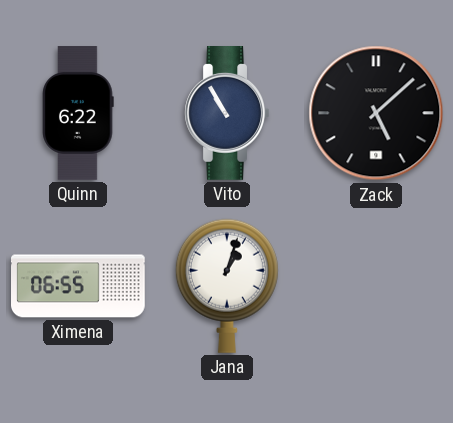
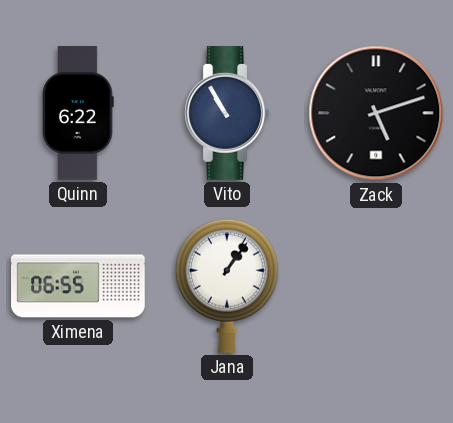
Zack: 5:08 -> 5:12
Jana: 1:03 -> 1:06
